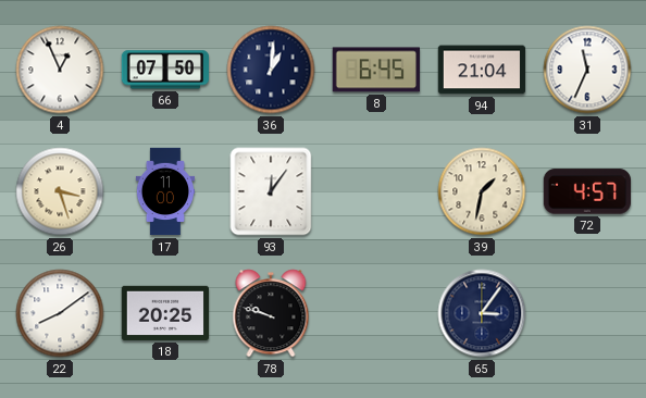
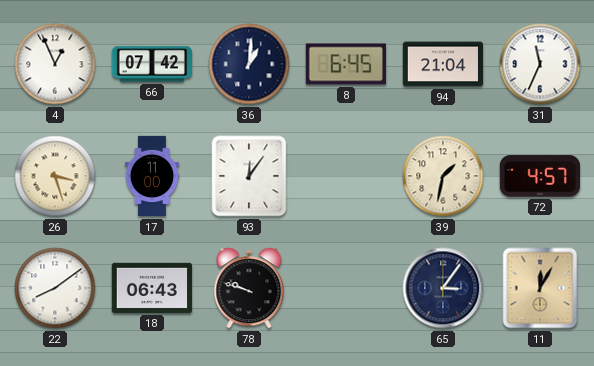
66: 07:50 -> 07:42
18: 20:25 -> 06:43
11: none -> 12:05
